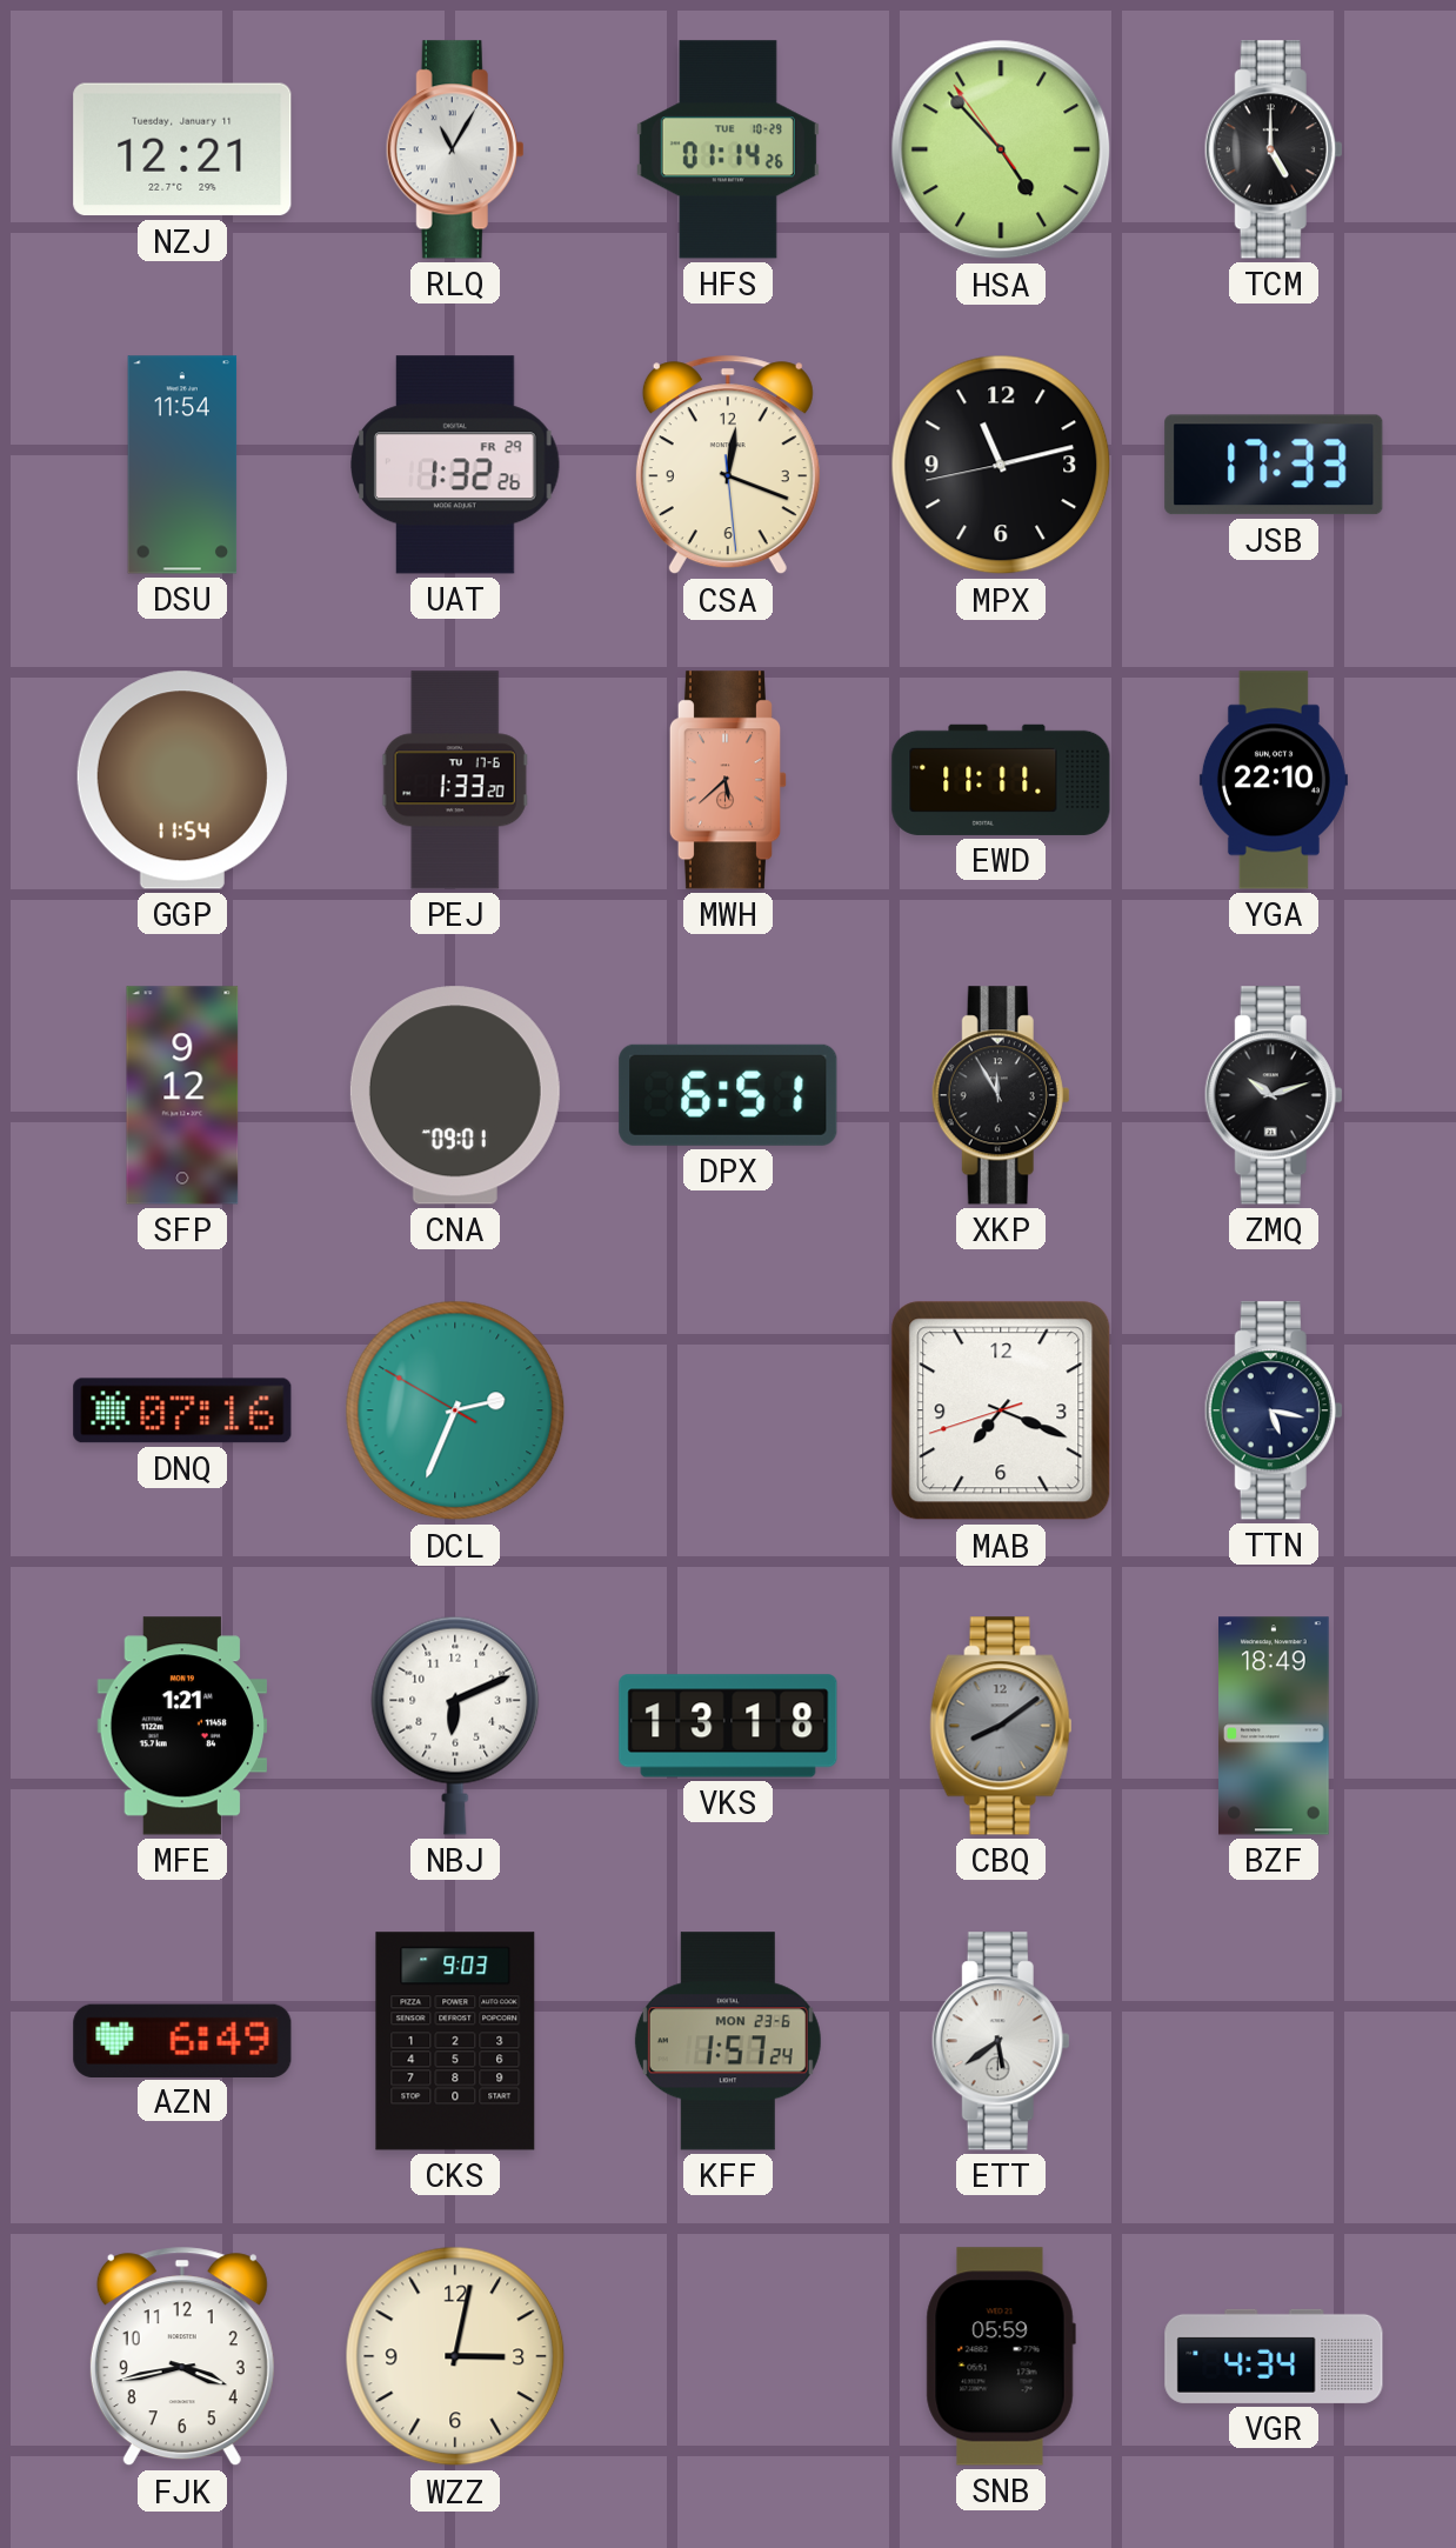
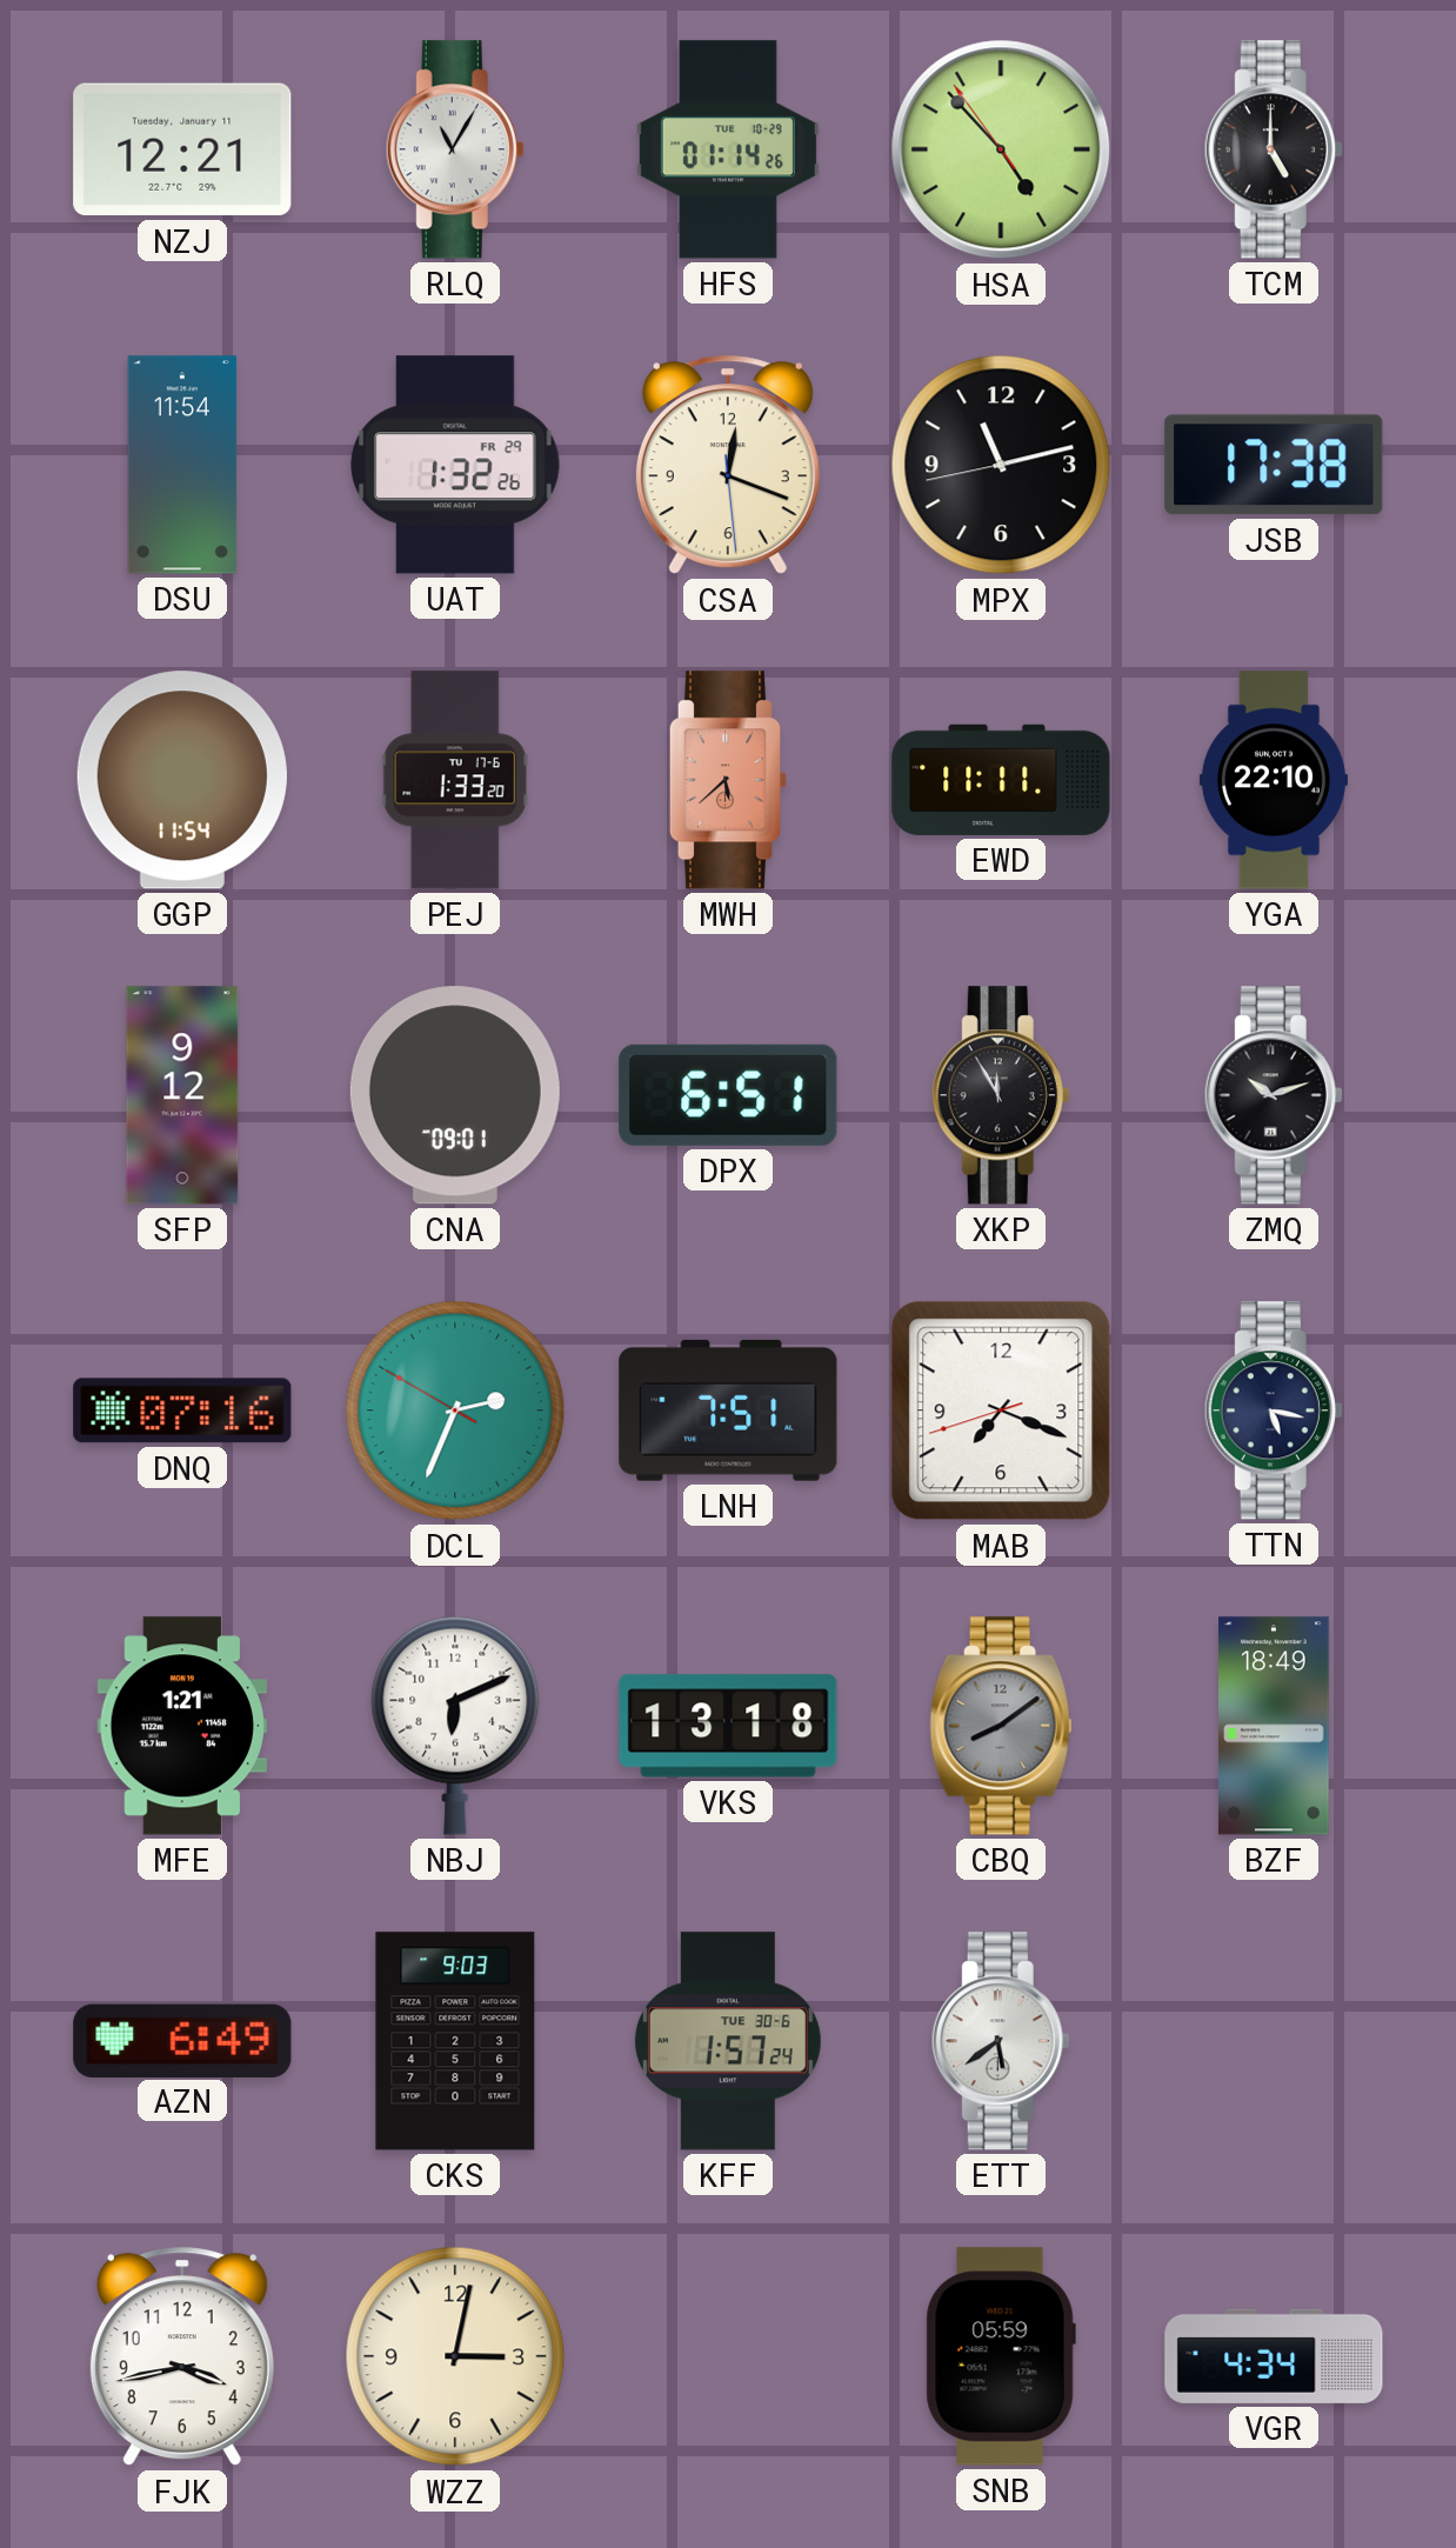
JSB: 17:33 -> 17:38
LNH: none -> 7:51
KFF date: MON 23-6 -> TUE 30-6
